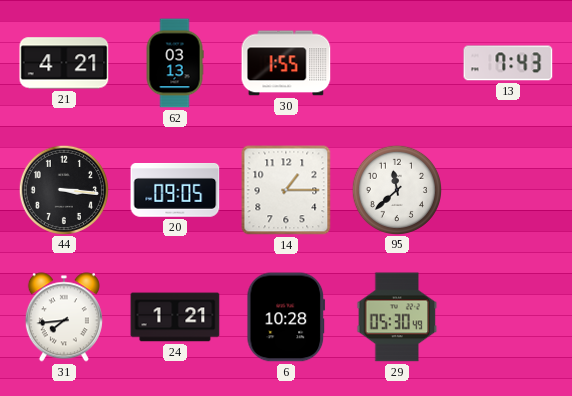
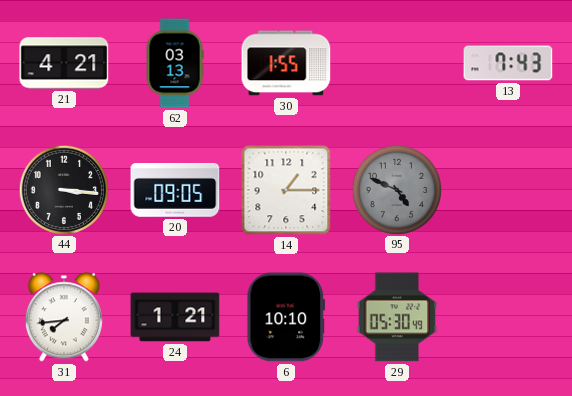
95: 11:38 -> 4:49
95 dial: white -> grey
6: 10:28 -> 10:10
